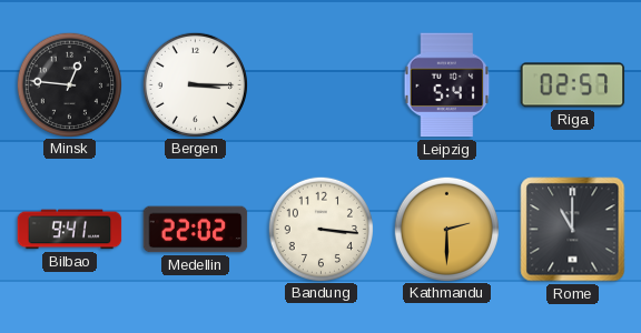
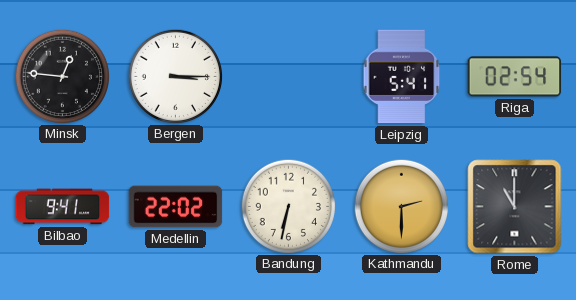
Riga: 02:57 -> 02:54
Bandung: 3:16 -> 6:32
